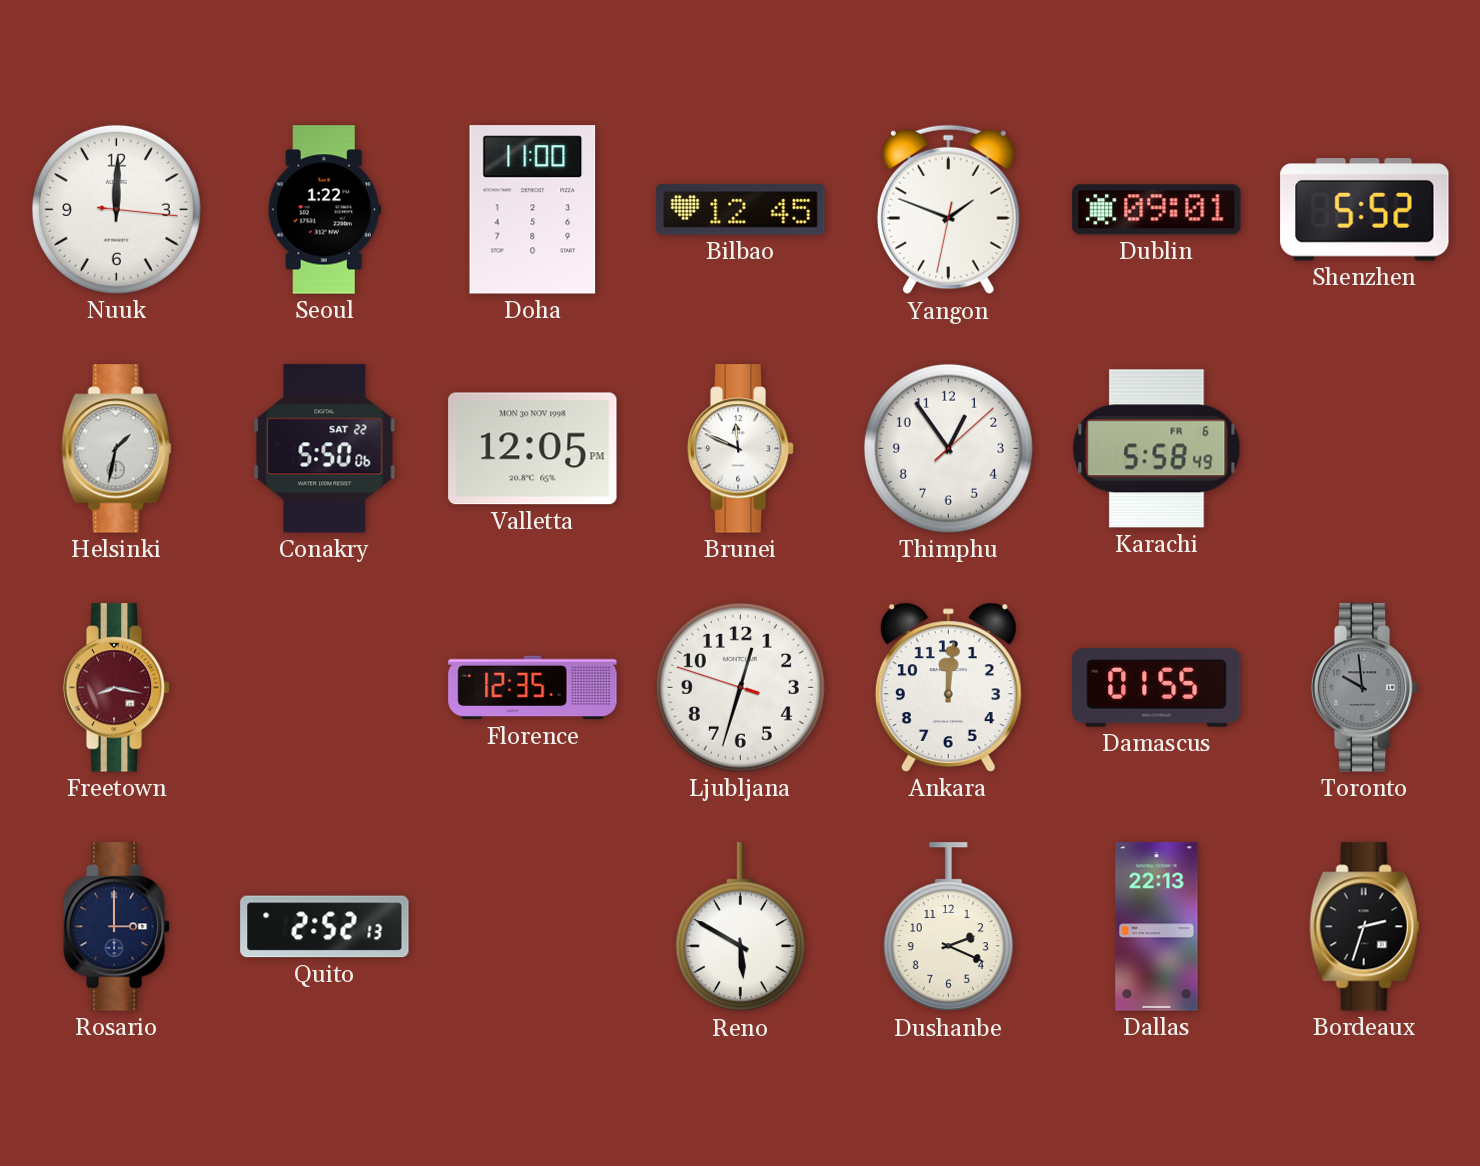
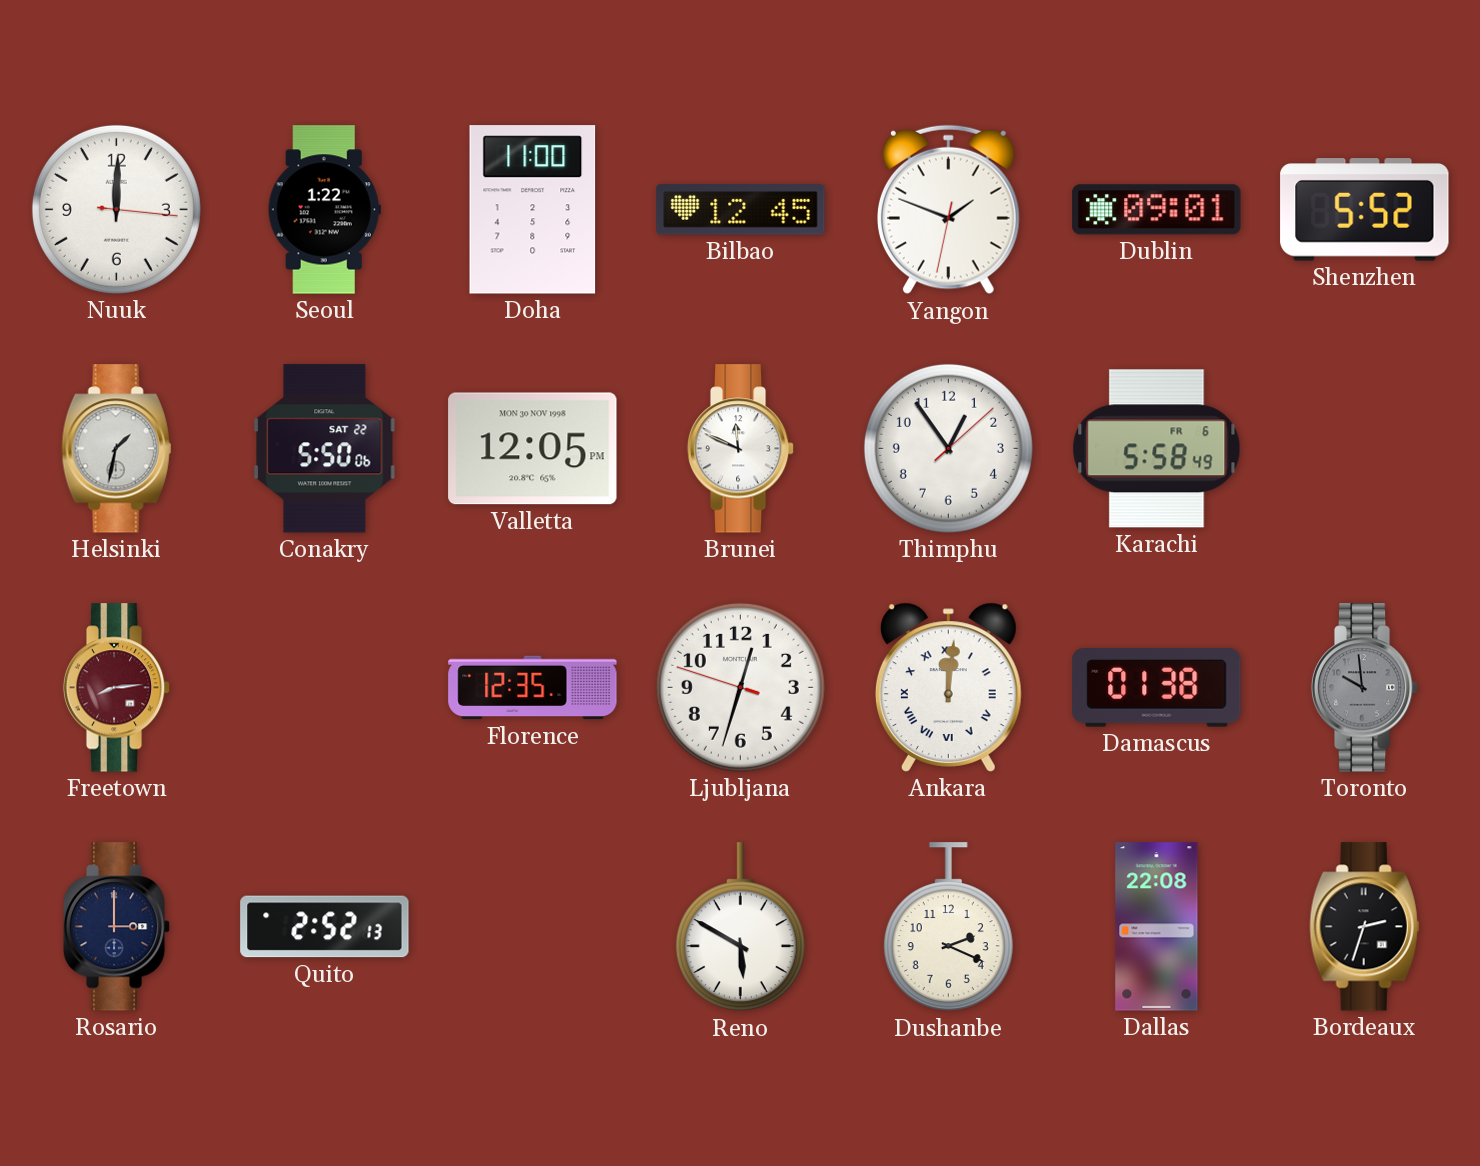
Freetown: 8:17 -> 8:14
Ankara numerals: Arabic -> Roman
Damascus: 01:55 -> 01:38
Dallas: 22:13 -> 22:08
